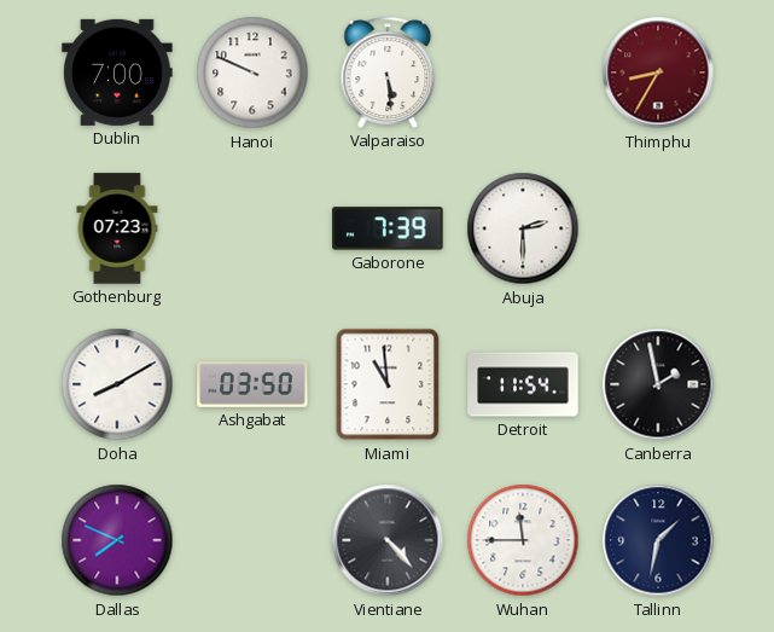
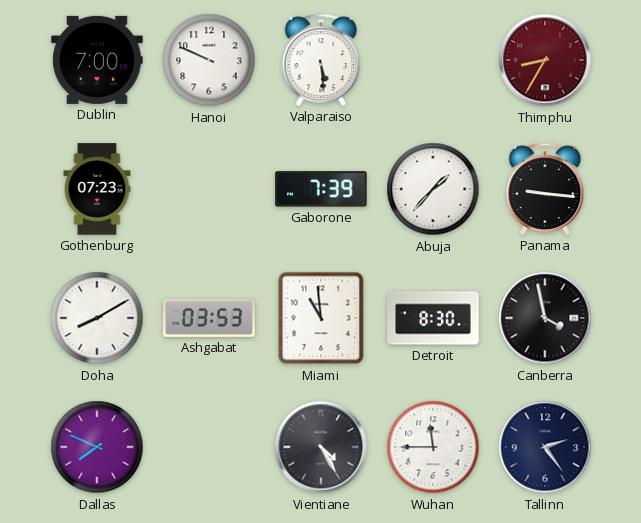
Abuja: 2:30 -> 1:37
Panama: none -> 9:16
Ashgabat: 03:50 -> 03:53
Detroit: 11:54 -> 8:30
Canberra: 1:58 -> 3:58
Vientiane: 4:23 -> 4:25
Tallinn: 1:32 -> 2:24
